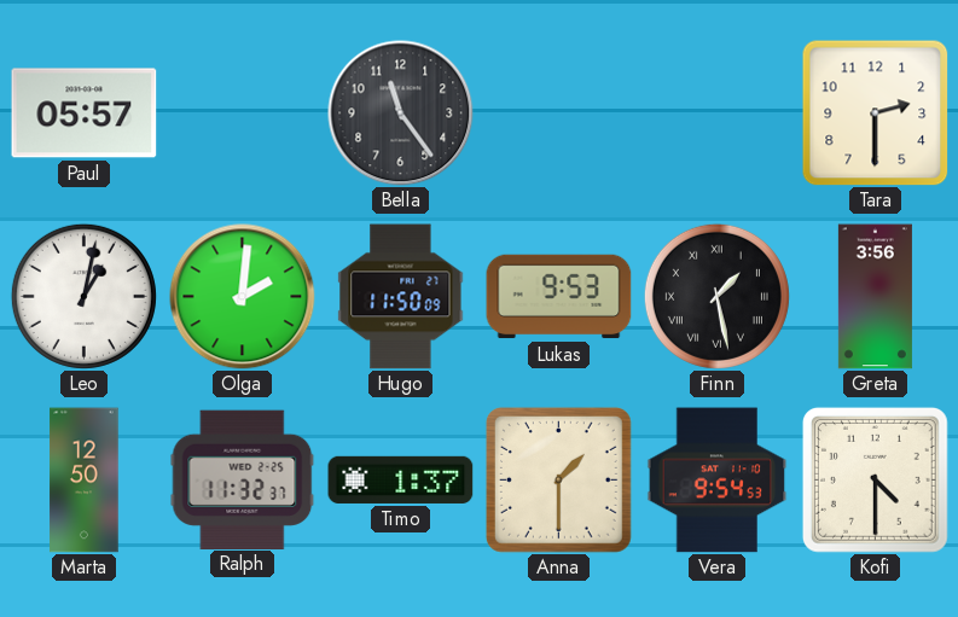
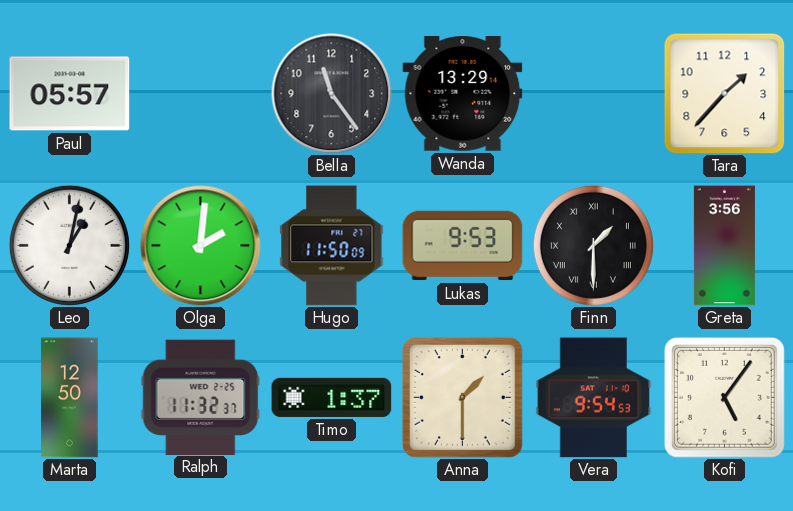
Wanda: none -> 13:29
Tara: 2:30 -> 1:37
Finn: 1:28 -> 1:30
Kofi: 4:30 -> 5:06
